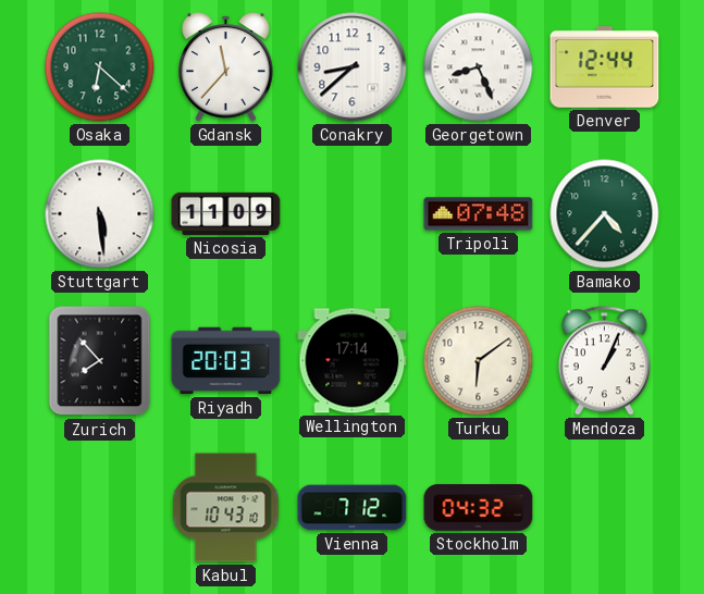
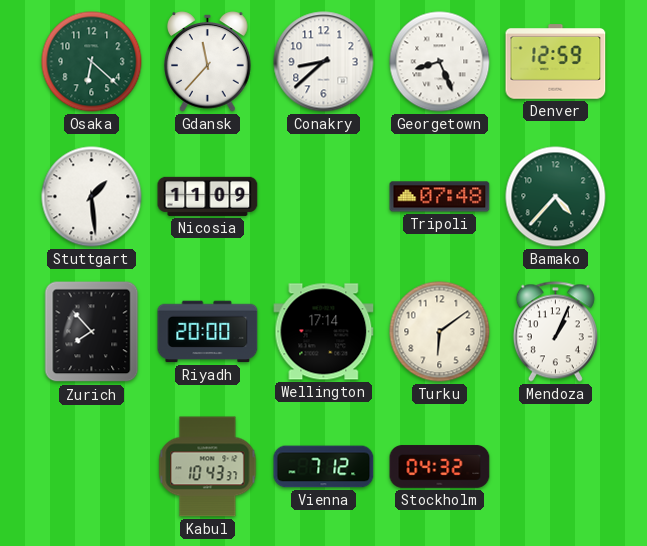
Denver: 12:44 -> 12:59
Stuttgart: 5:29 -> 1:29
Riyadh: 20:03 -> 20:00
Kabul: 10:43:10 -> 10:43:37
